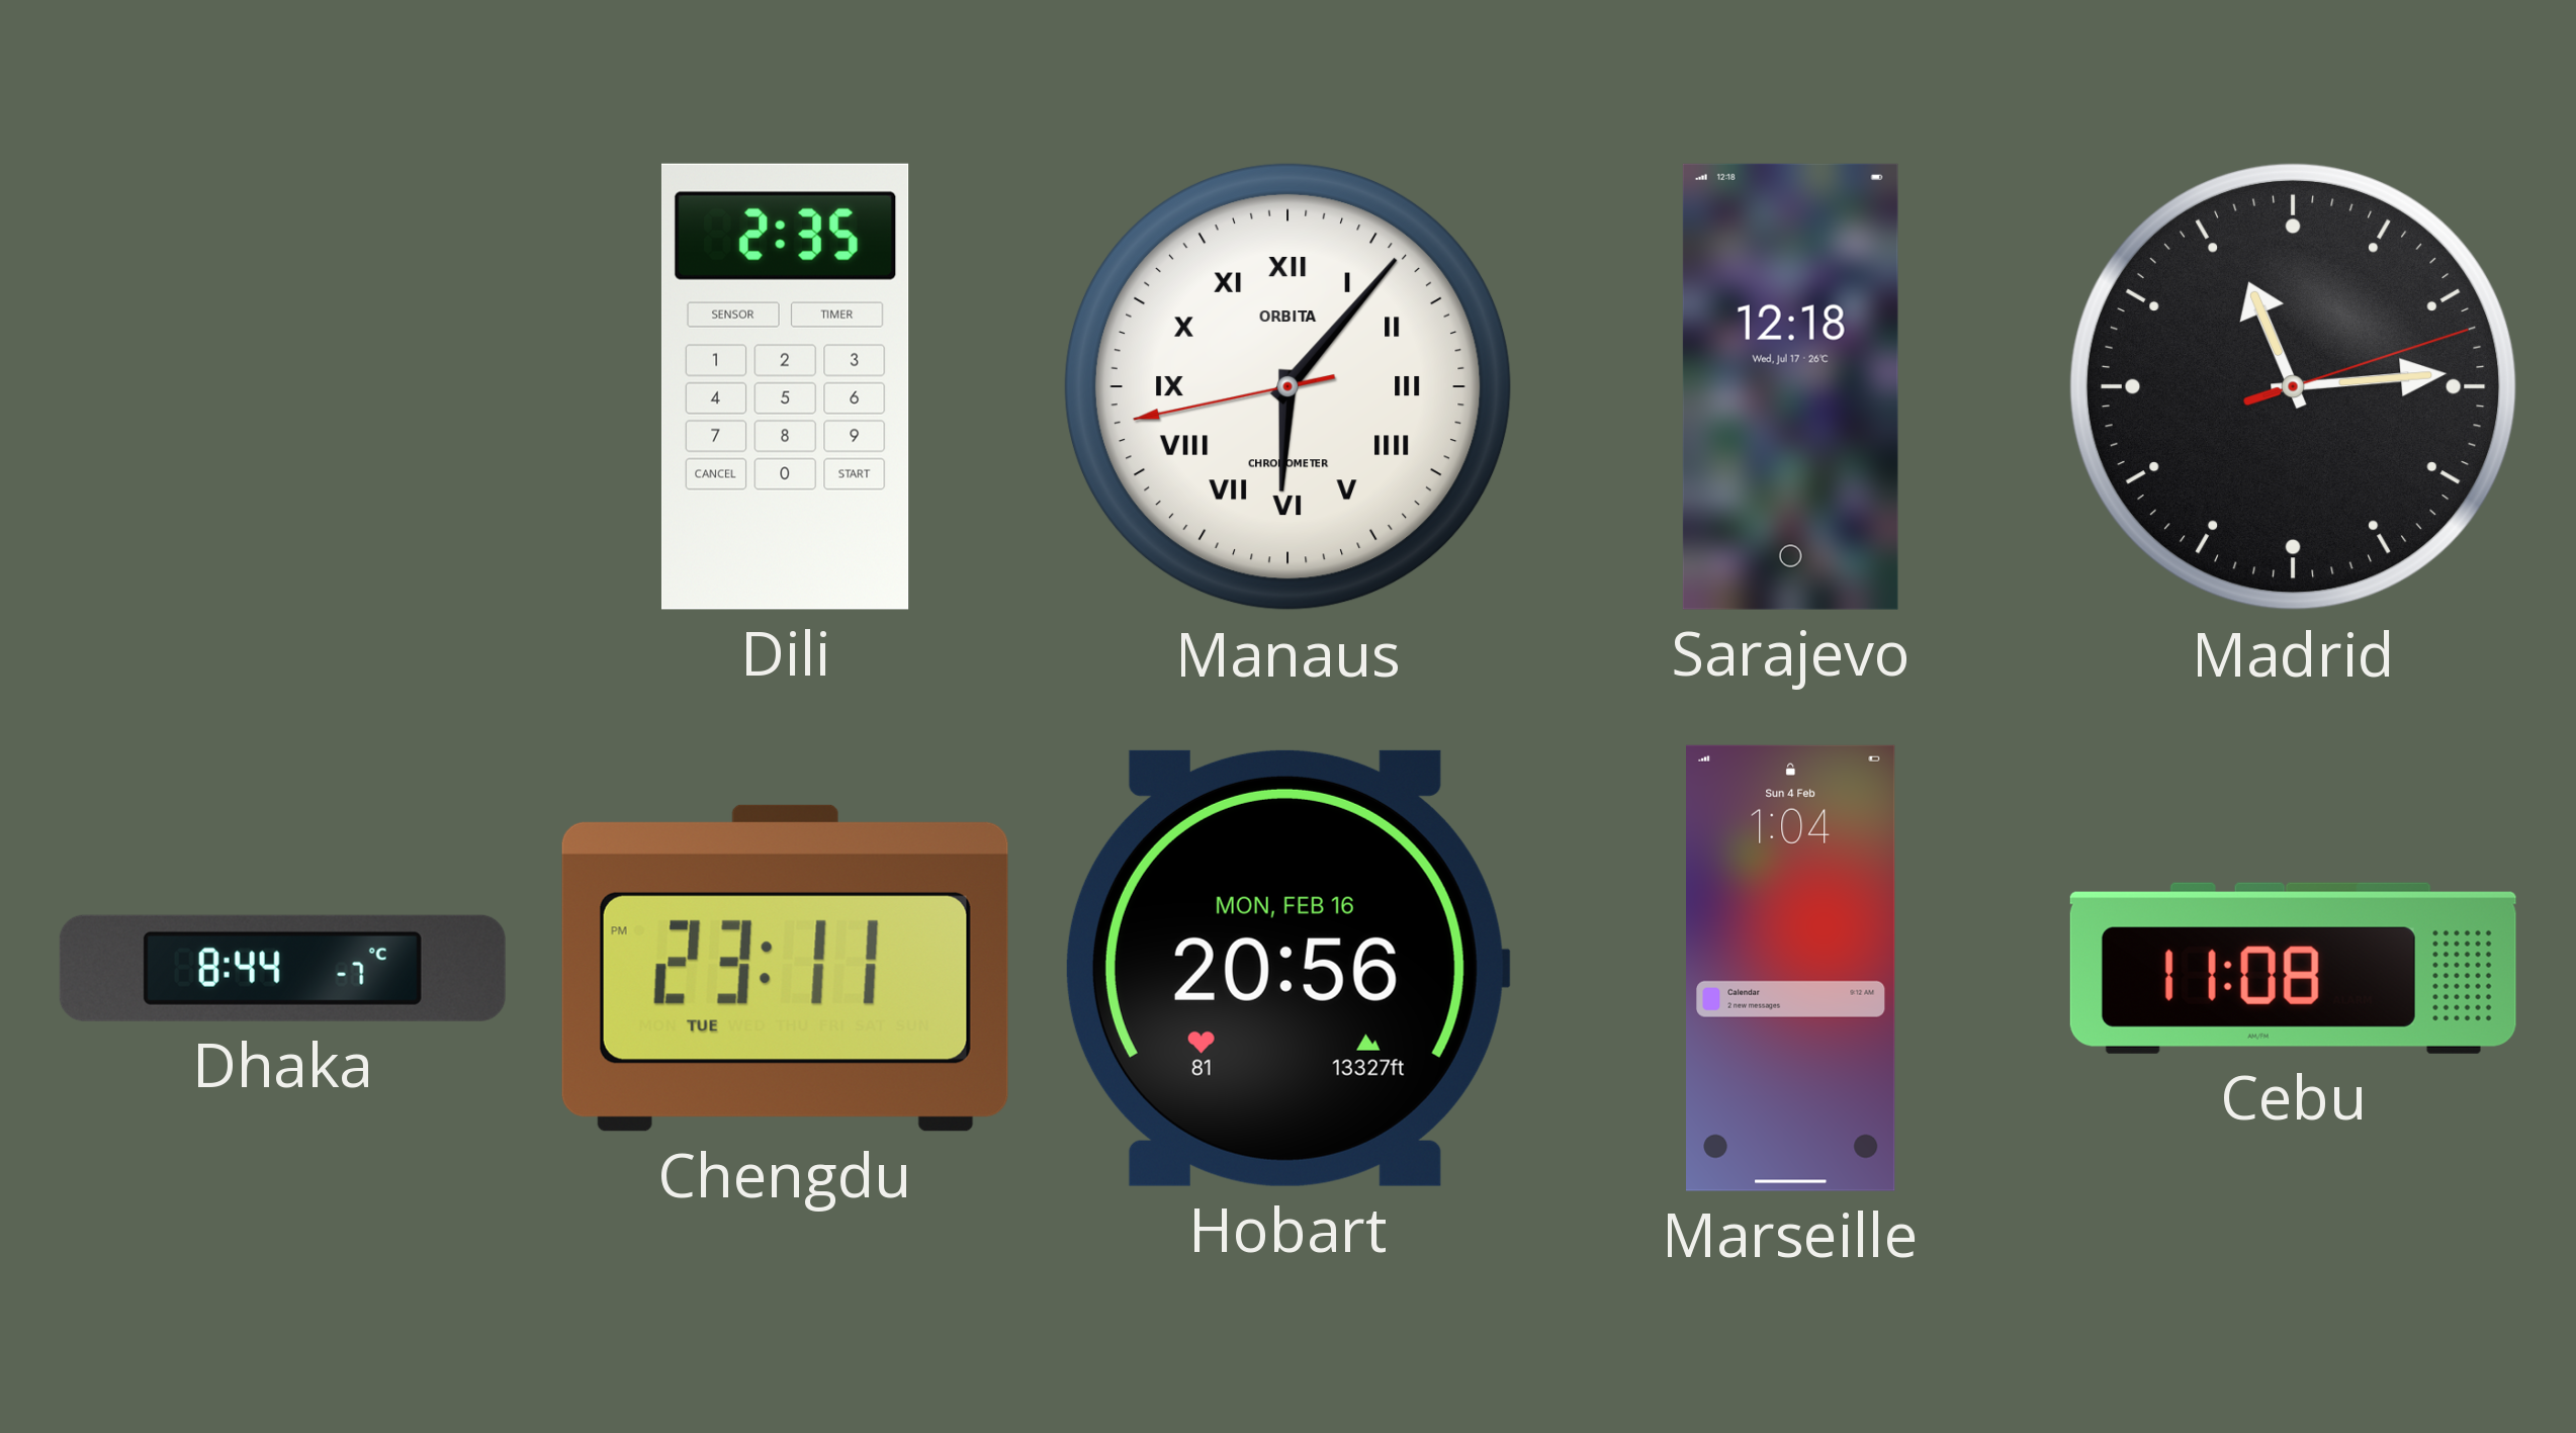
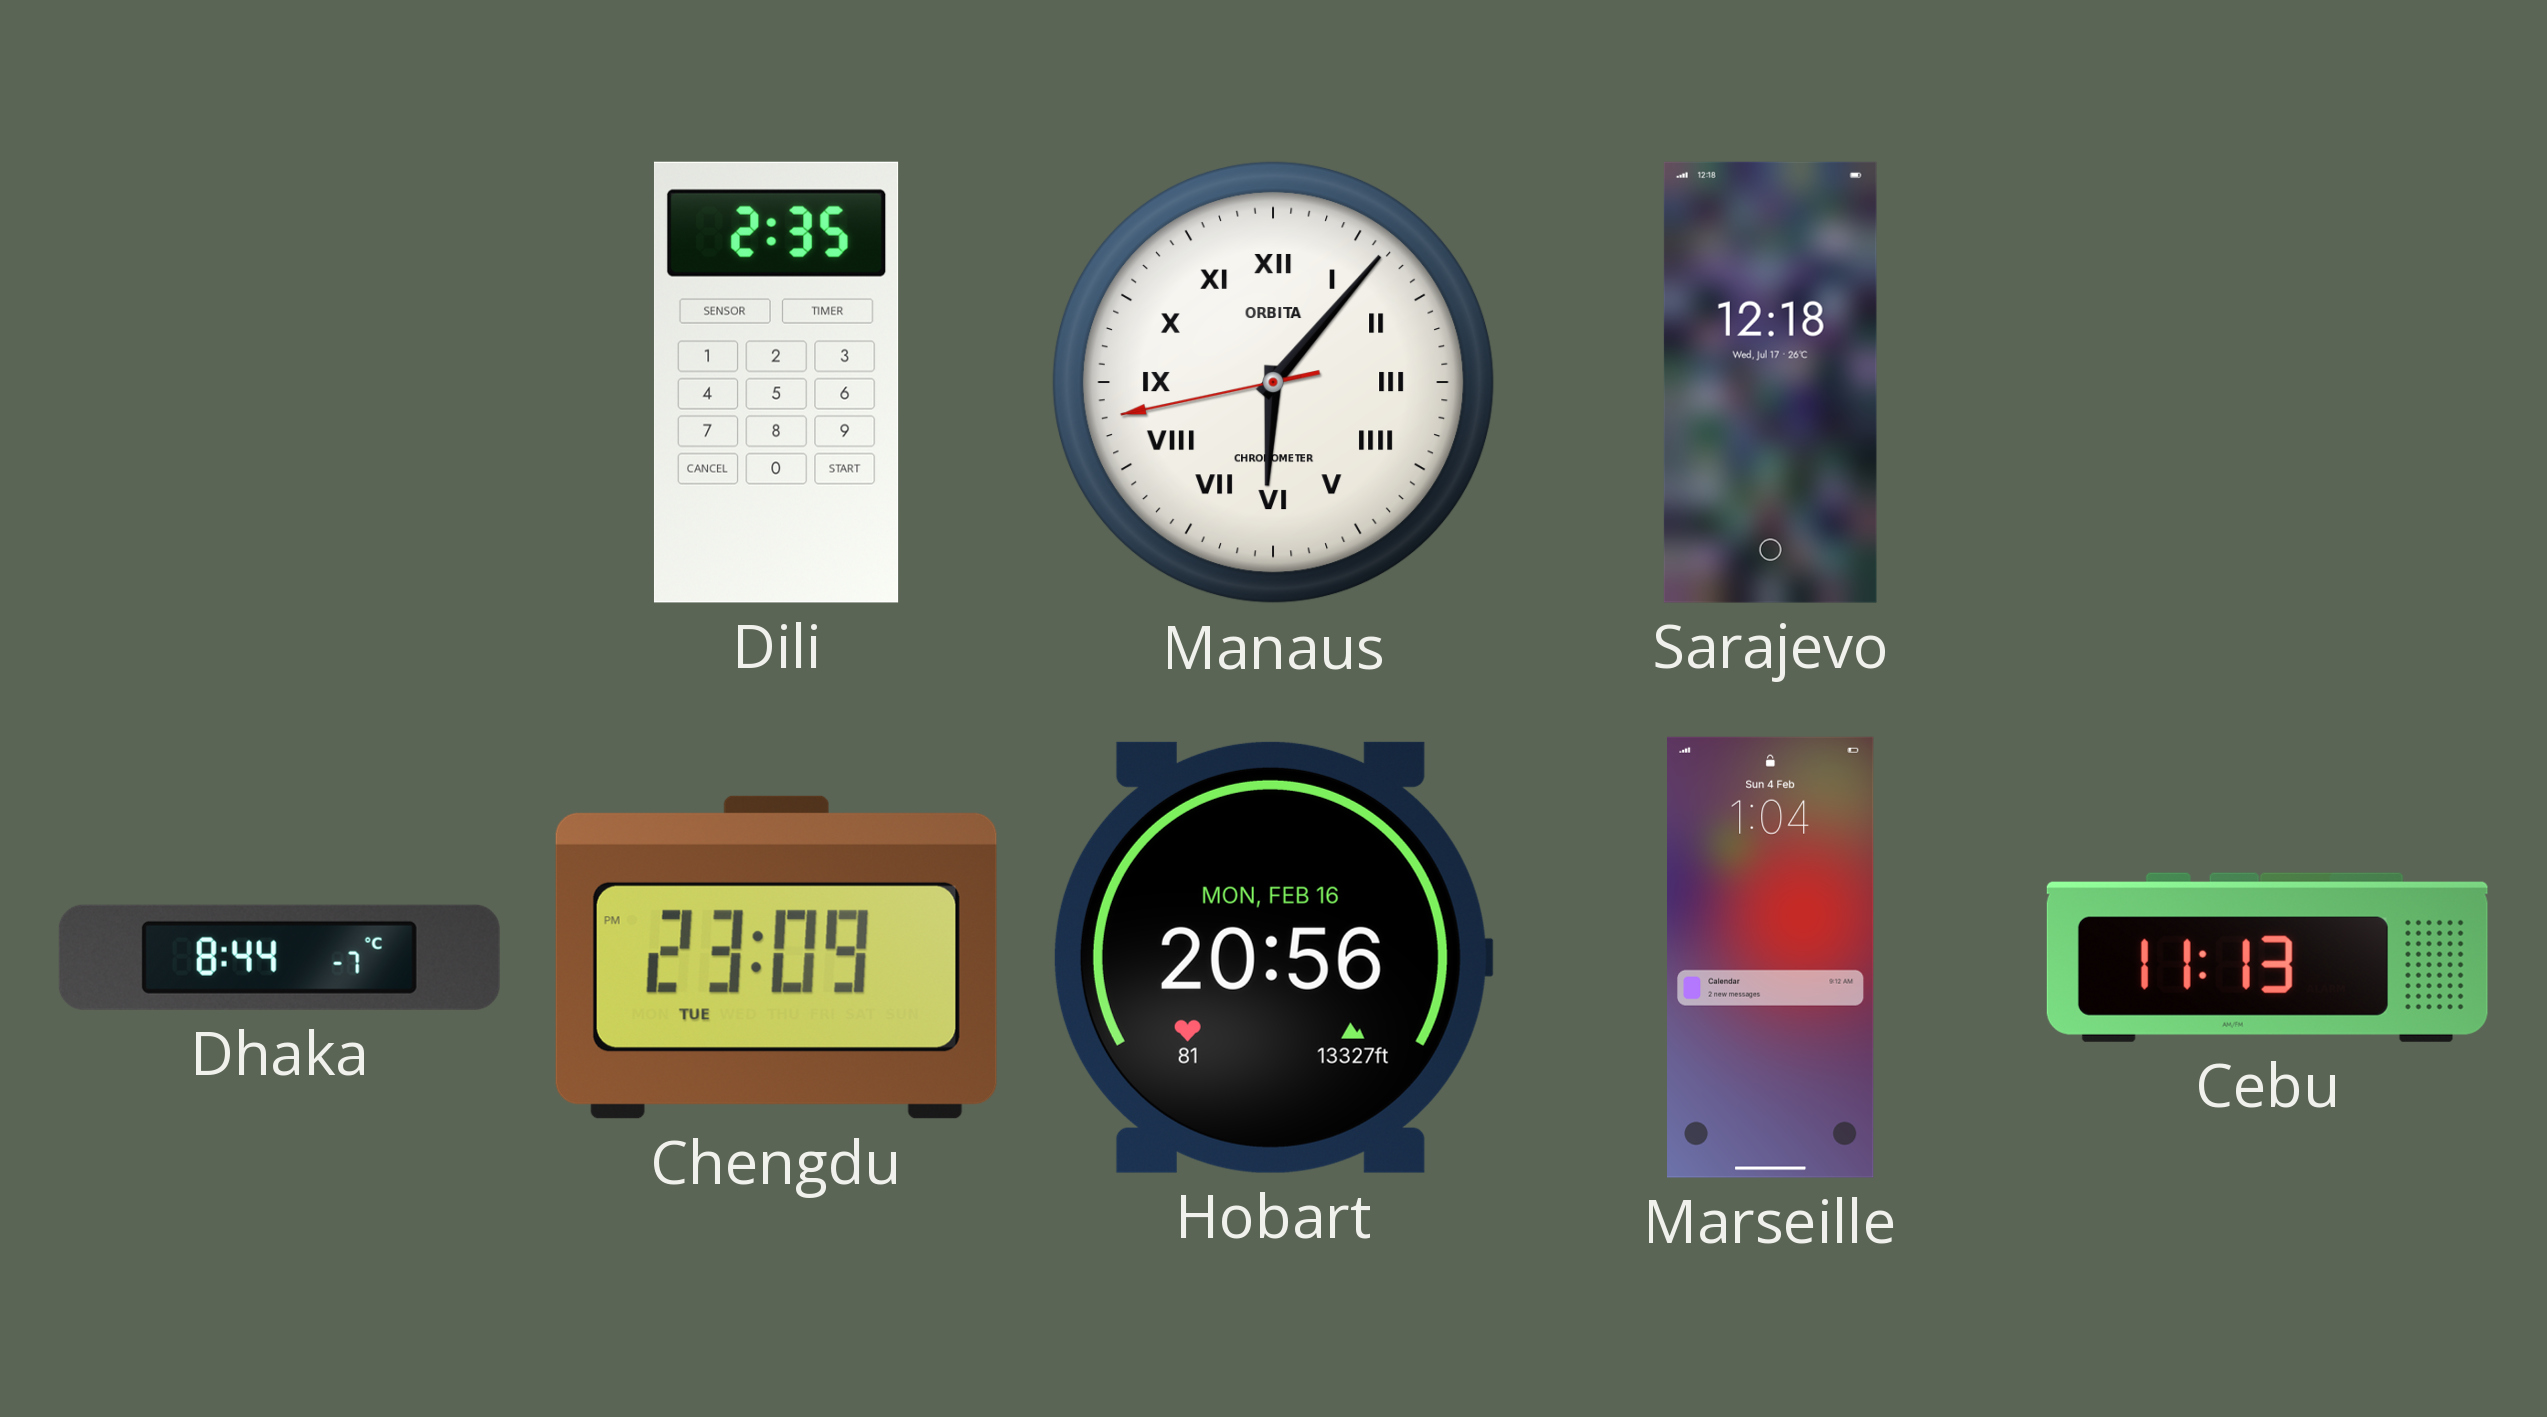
Madrid: 11:14 -> none
Chengdu: 23:11 -> 23:09
Cebu: 11:08 -> 11:13
